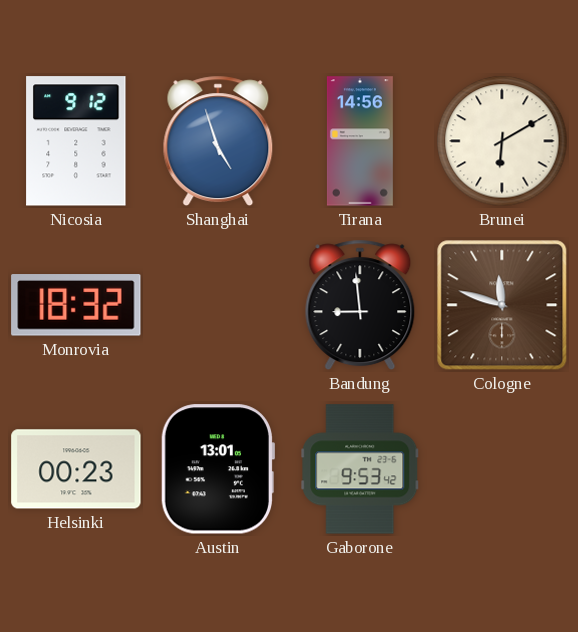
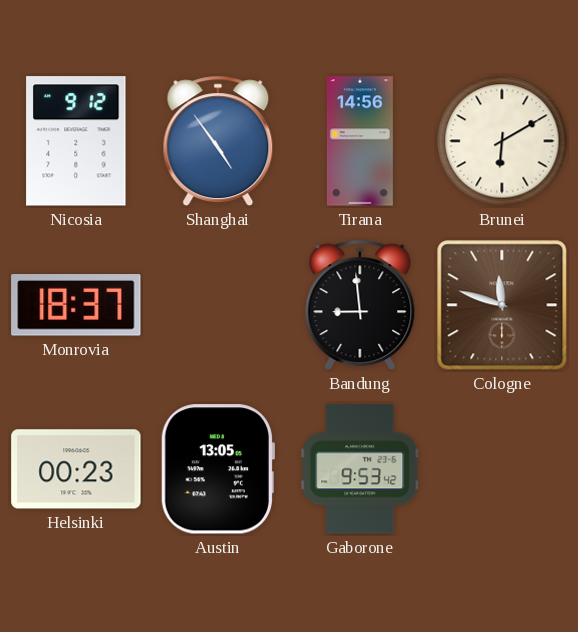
Shanghai: 4:57 -> 4:54
Monrovia: 18:32 -> 18:37
Austin: 13:01 -> 13:05
